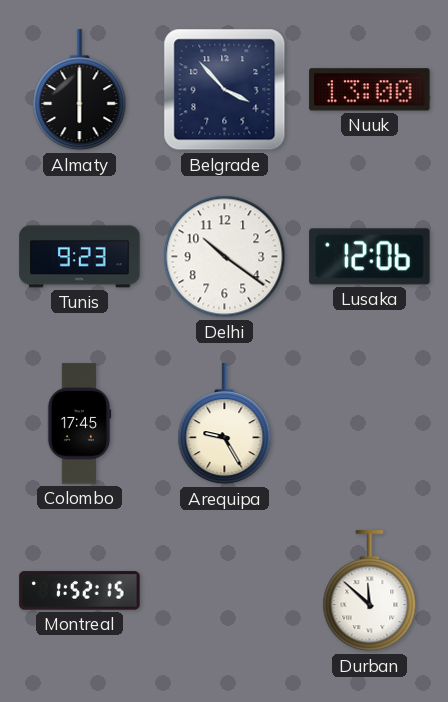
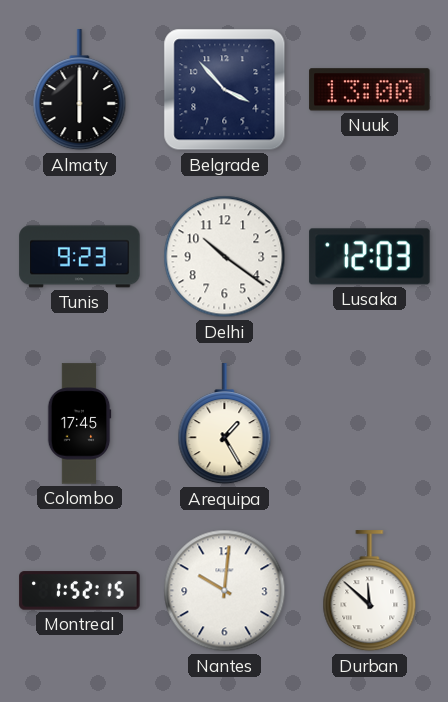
Lusaka: 12:06 -> 12:03
Arequipa: 9:25 -> 1:25
Nantes: none -> 10:01
